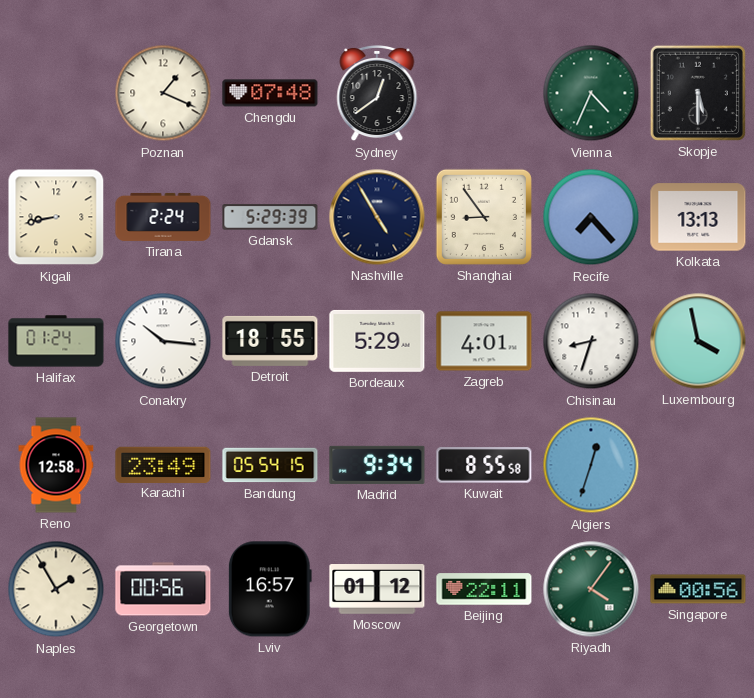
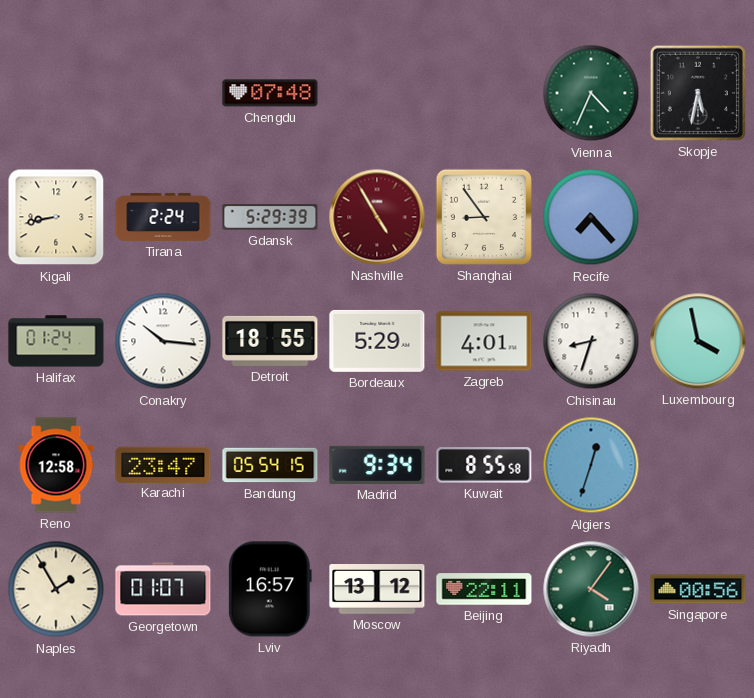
Poznan: 1:19 -> none
Sydney: 12:39 -> none
Skopje: 5:30 -> 5:32
Nashville dial: navy -> burgundy
Kolkata: 13:13 -> none
Karachi: 23:49 -> 23:47
Georgetown: 00:56 -> 01:07
Moscow: 01:12 -> 13:12
